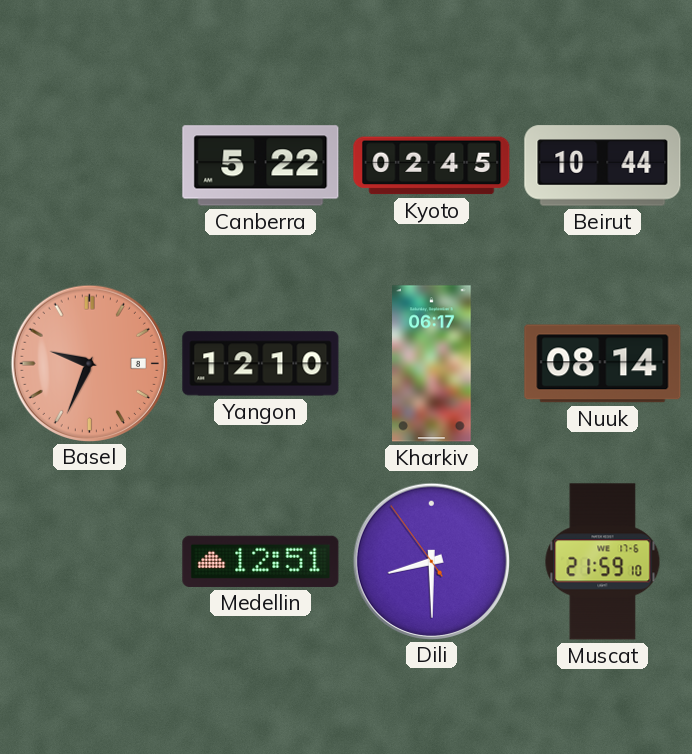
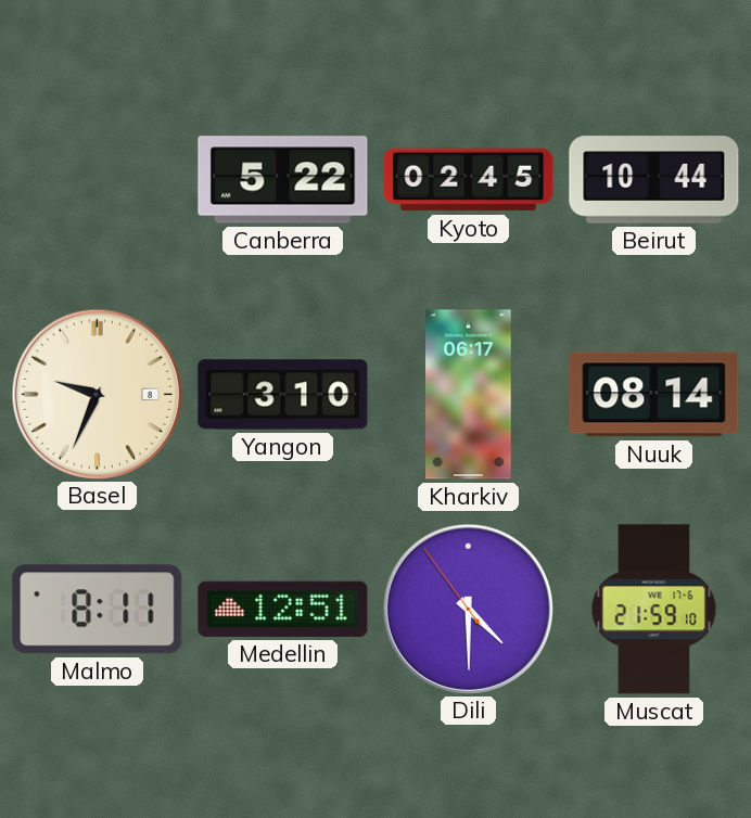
Basel dial: salmon -> cream
Yangon: 12:10 -> 3:10
Malmo: none -> 8:11
Dili: 8:29 -> 4:29
